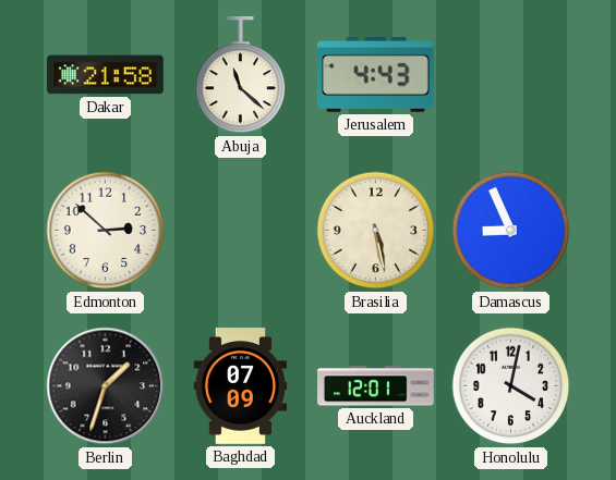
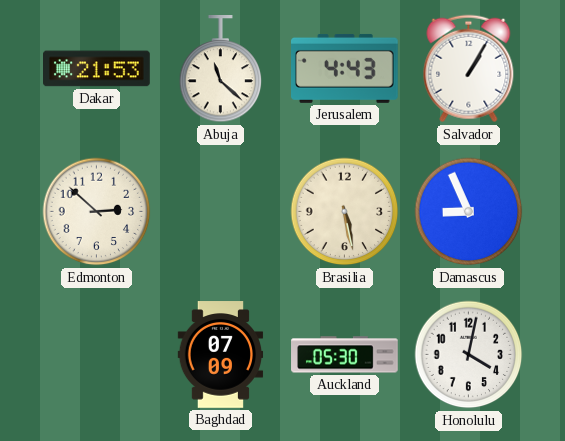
Dakar: 21:58 -> 21:53
Salvador: none -> 1:05
Berlin: 1:33 -> none
Auckland: 12:01 -> 05:30
